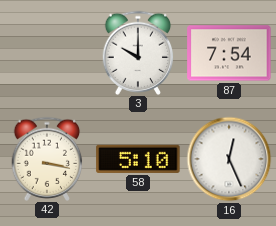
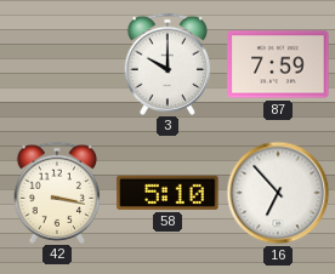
87: 7:54 -> 7:59
16: 12:26 -> 6:53
